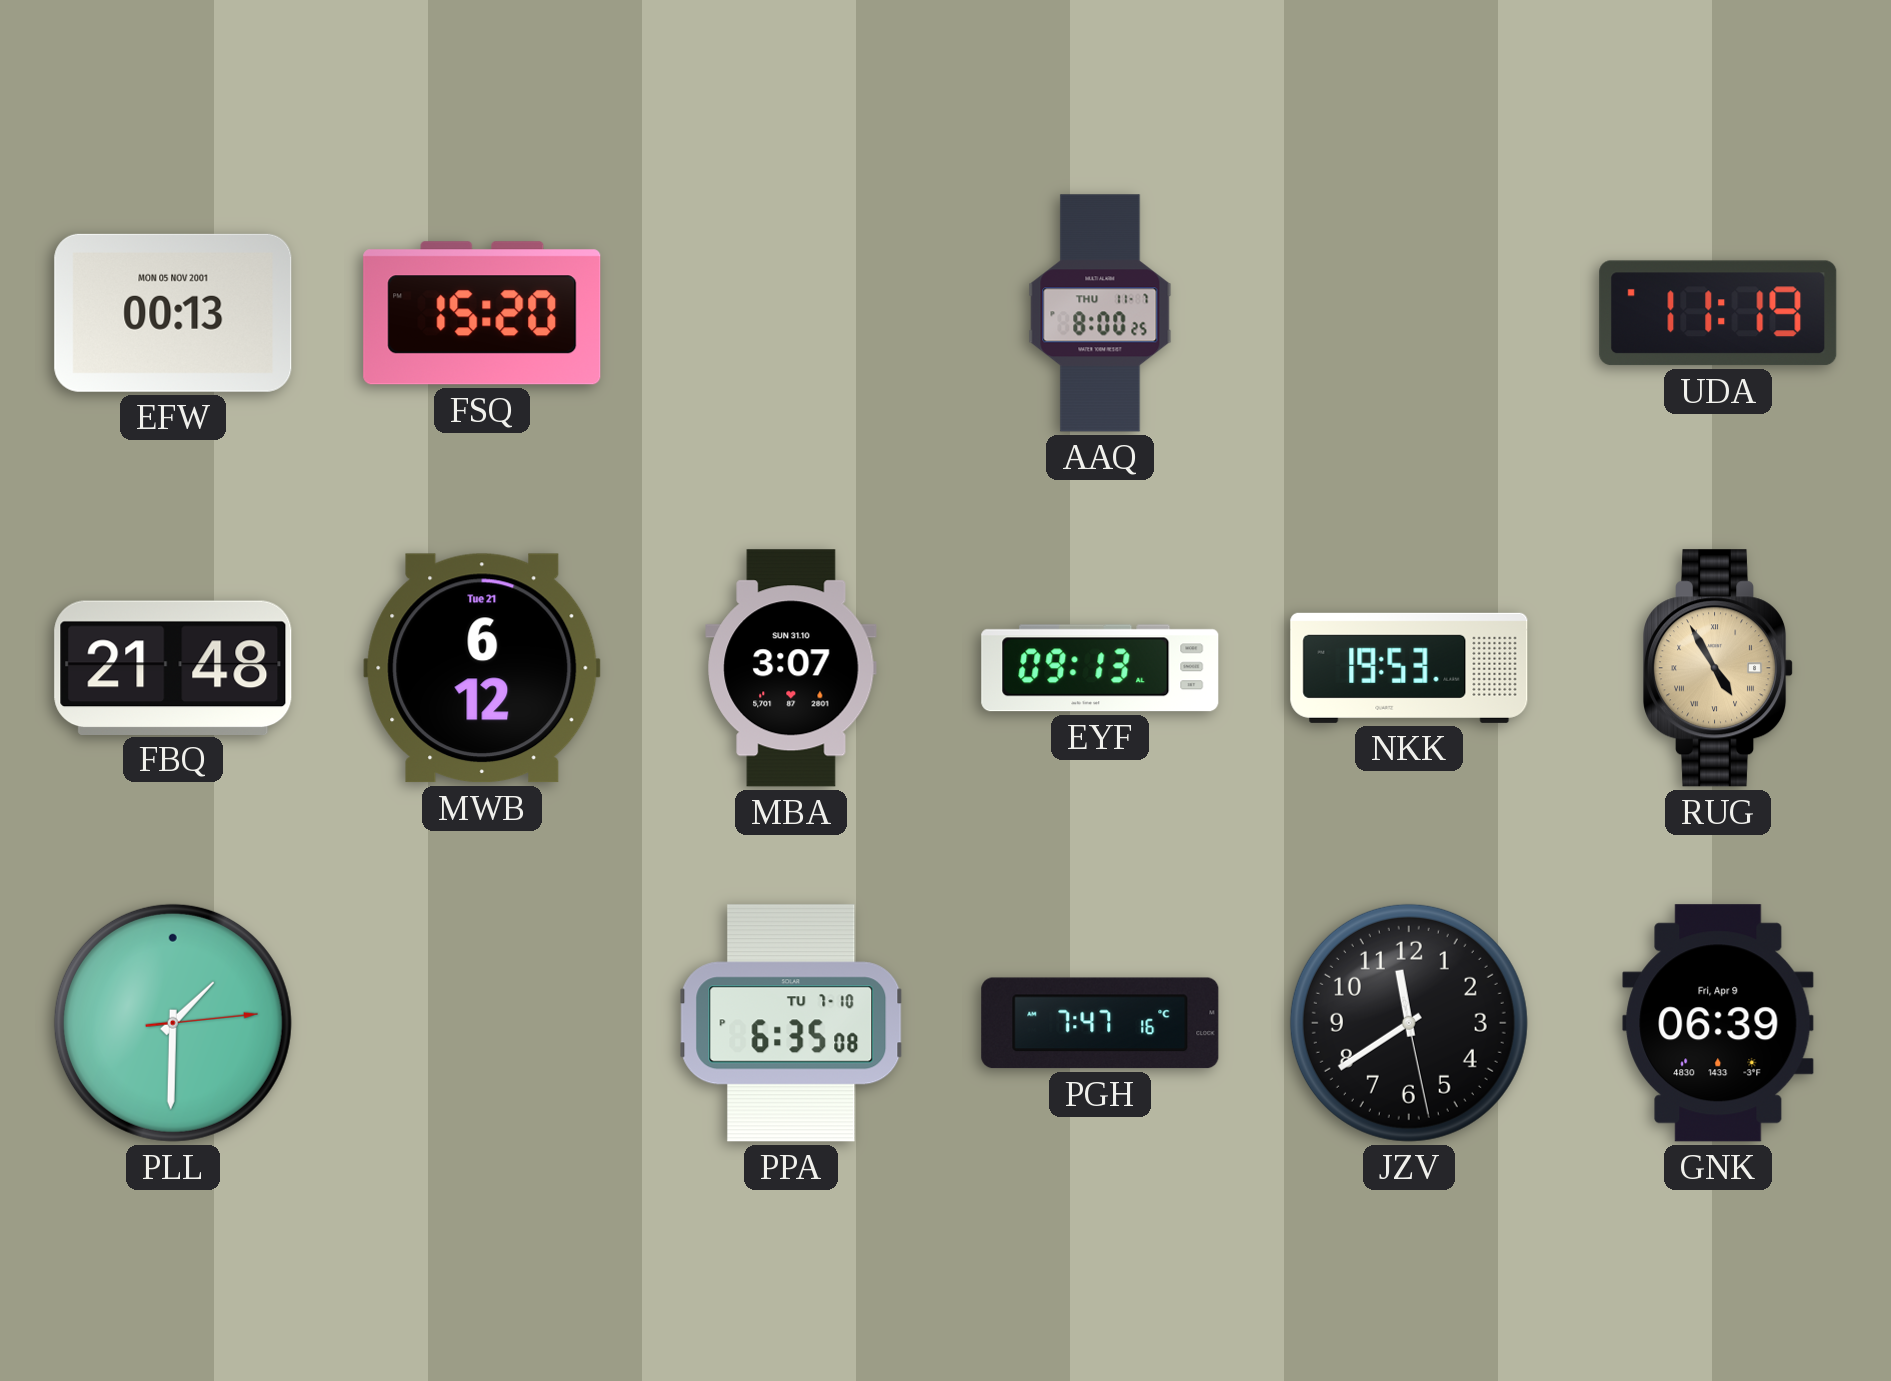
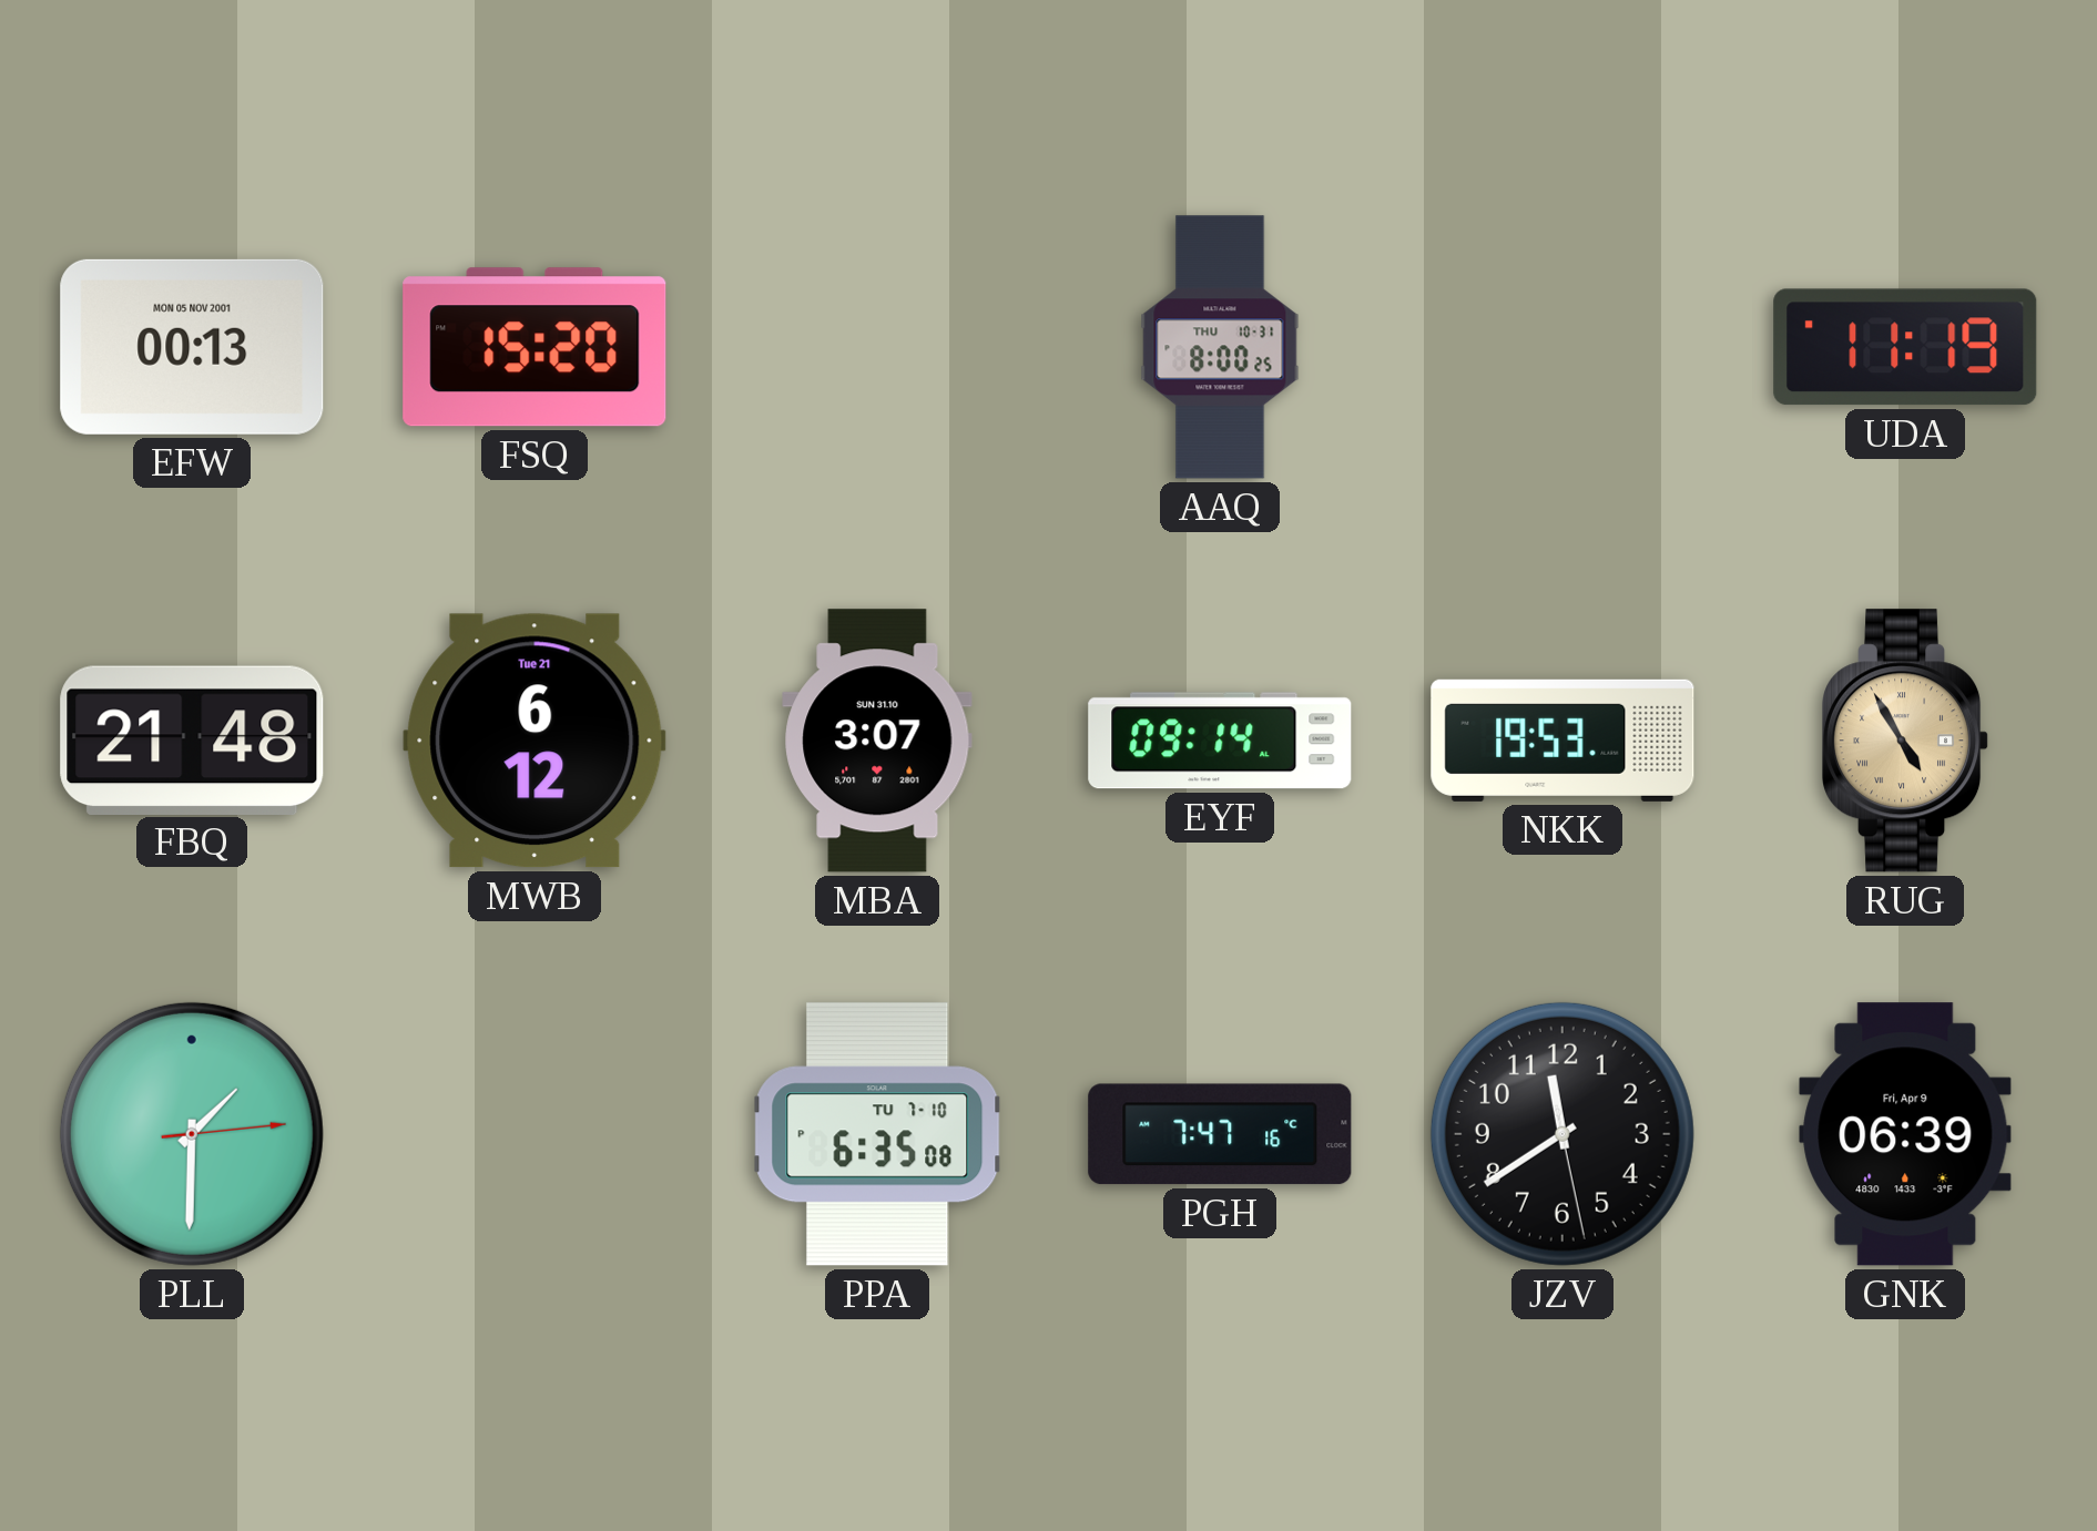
AAQ date: THU 11-7 -> THU 10-31
EYF: 09:13 -> 09:14
